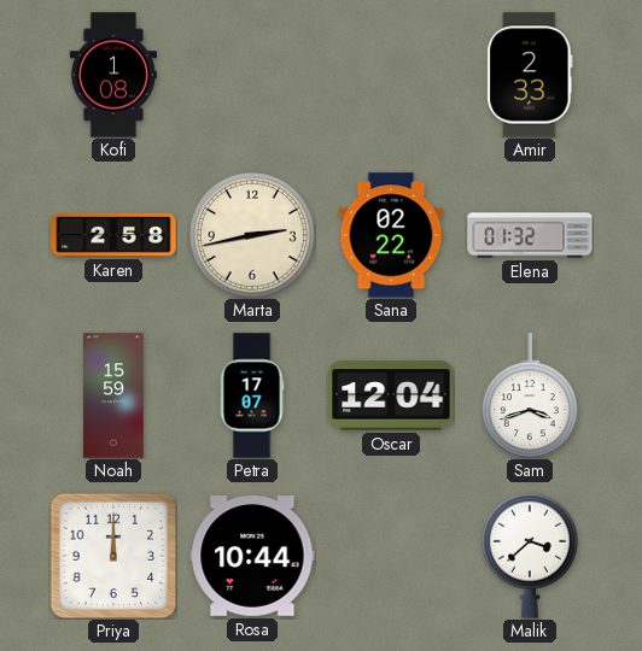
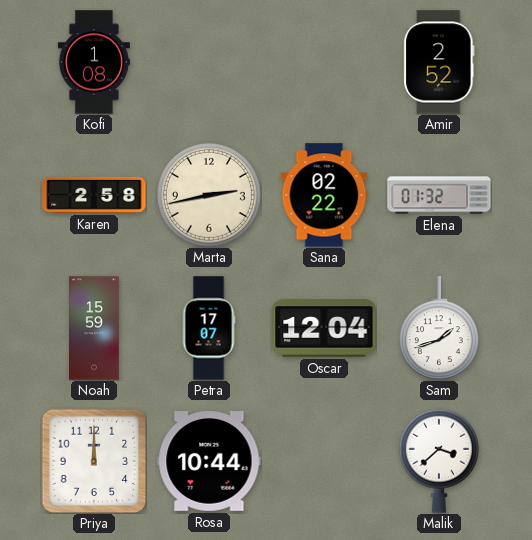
Amir: 2:33 -> 2:52
Sam: 3:42 -> 1:42
